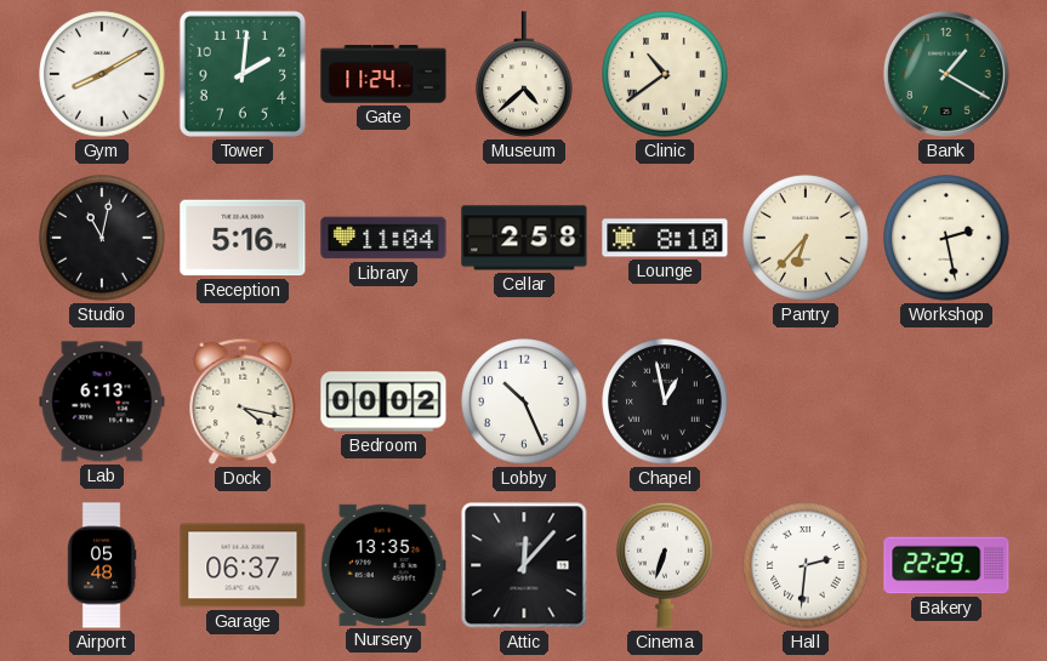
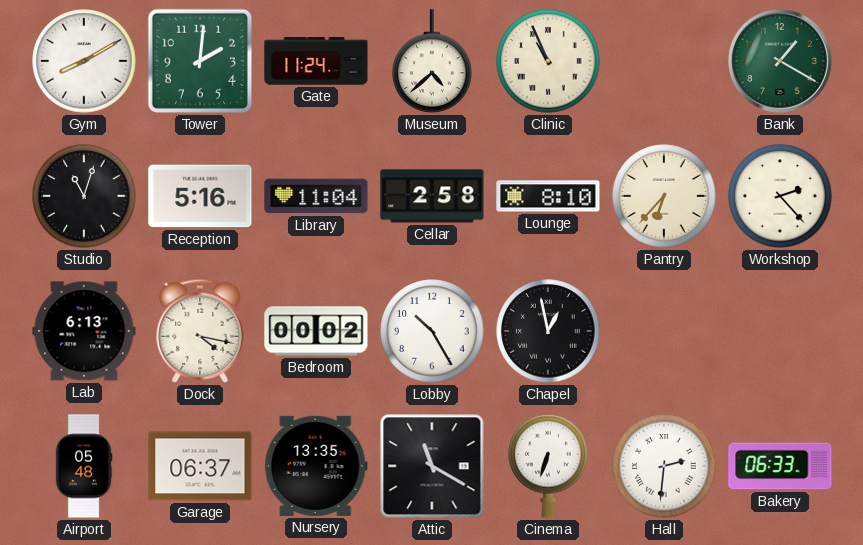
Clinic: 10:39 -> 10:56
Studio: 11:02 -> 11:03
Workshop: 2:28 -> 2:23
Lobby: 10:26 -> 10:25
Attic: 12:07 -> 11:20
Bakery: 22:29 -> 06:33
